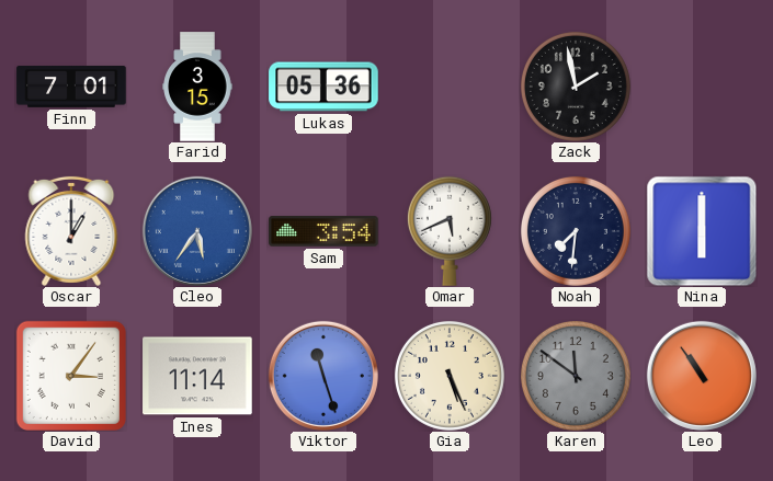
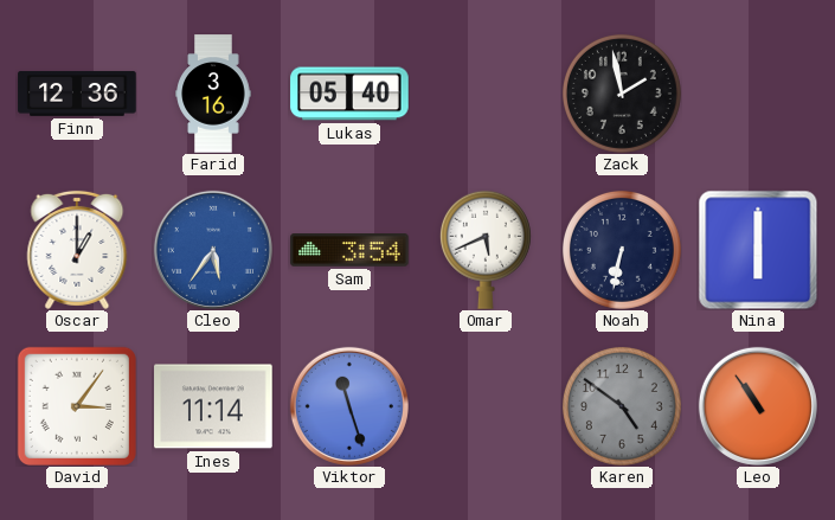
Finn: 7:01 -> 12:36
Farid: 3:15 -> 3:16
Lukas: 05:36 -> 05:40
Noah: 7:31 -> 6:32
Gia: 5:26 -> none
Karen: 11:51 -> 4:51
